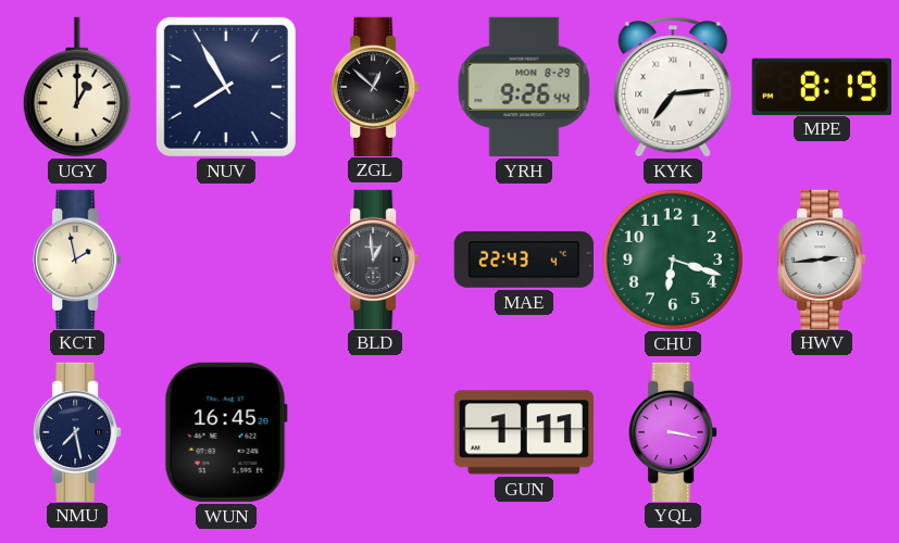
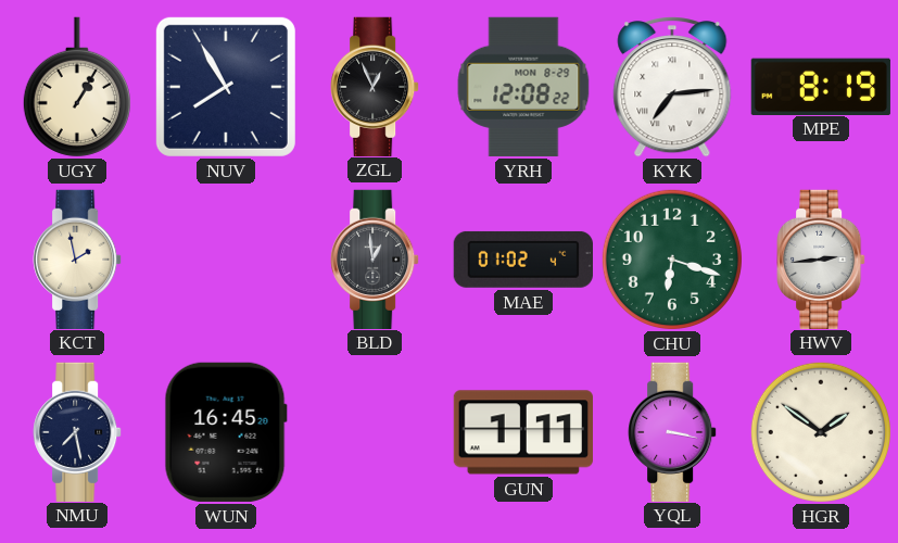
UGY: 1:00 -> 1:05
ZGL: 12:52 -> 12:56
YRH: 9:26 -> 12:08
MAE: 22:43 -> 01:02
HGR: none -> 1:51
